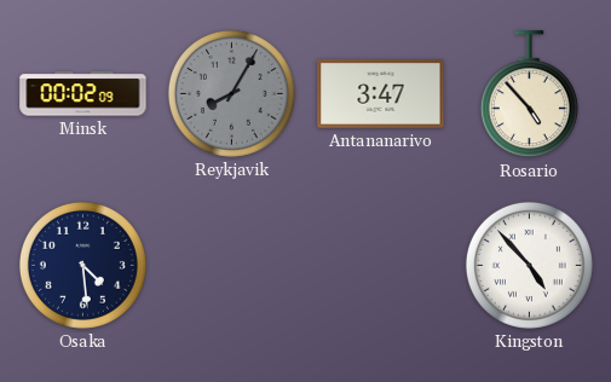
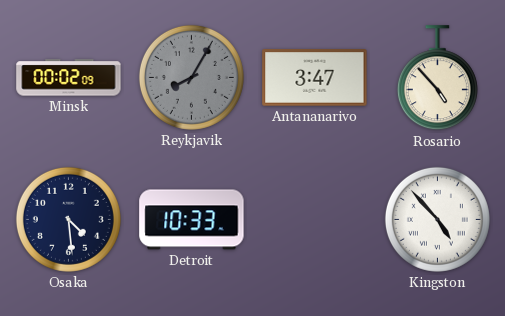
Detroit: none -> 10:33
